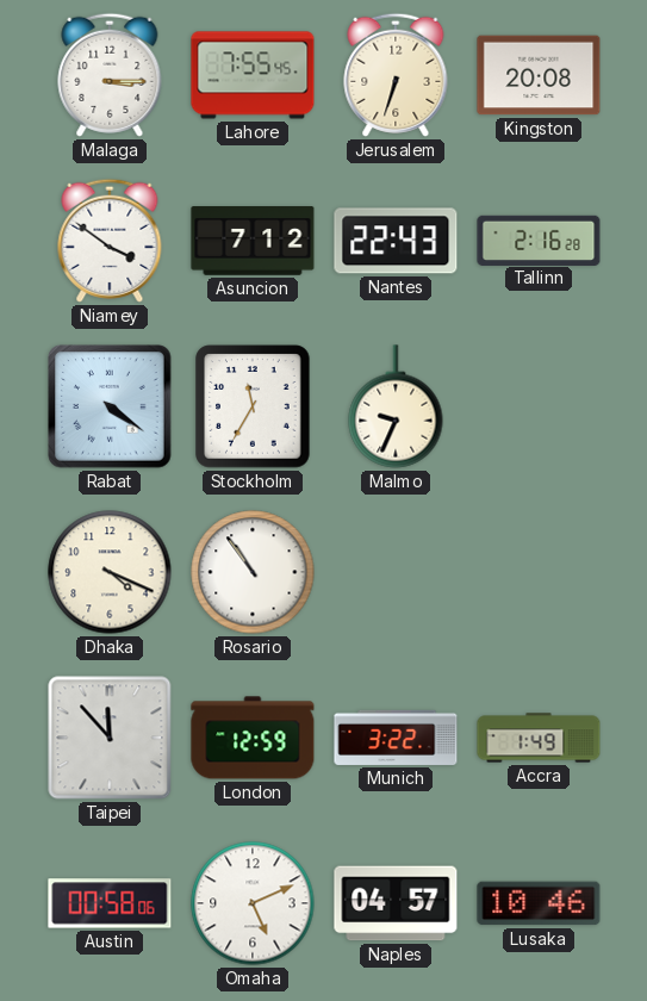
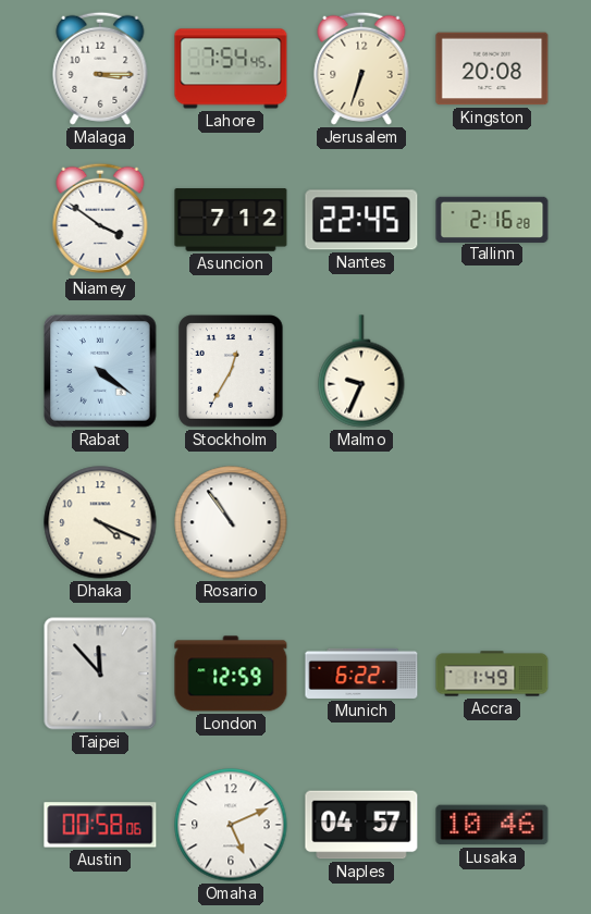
Lahore: 7:55 -> 7:54
Nantes: 22:43 -> 22:45
Stockholm: 11:35 -> 12:35
Munich: 3:22 -> 6:22
